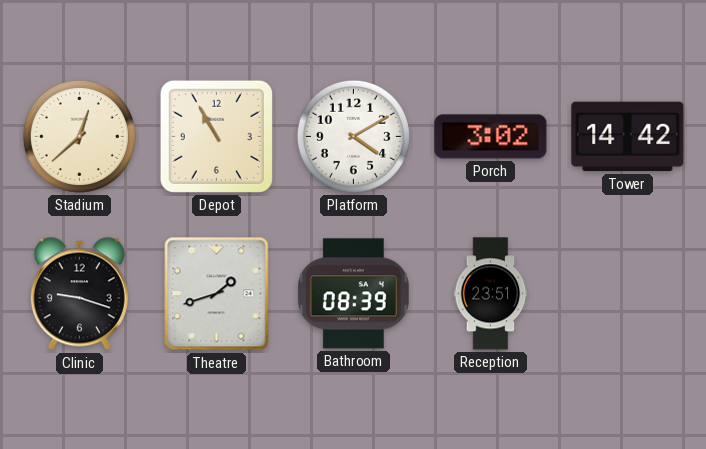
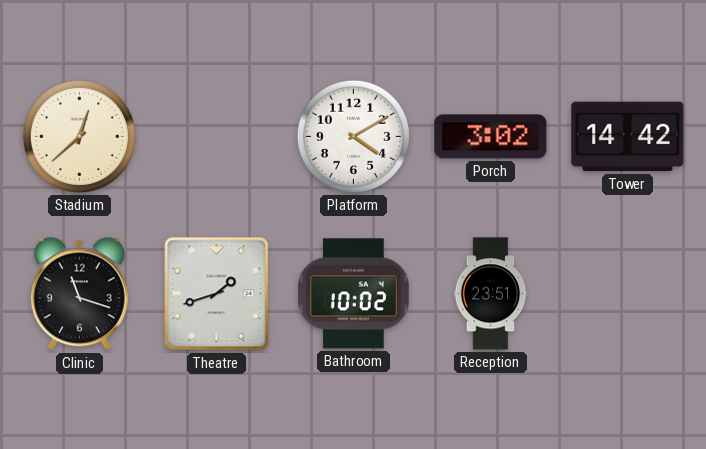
Depot: 10:55 -> none
Clinic: 9:18 -> 11:18
Bathroom: 08:39 -> 10:02
